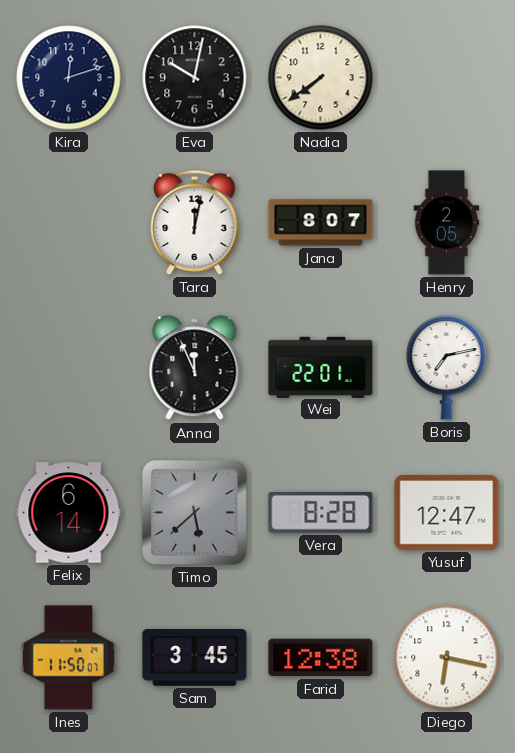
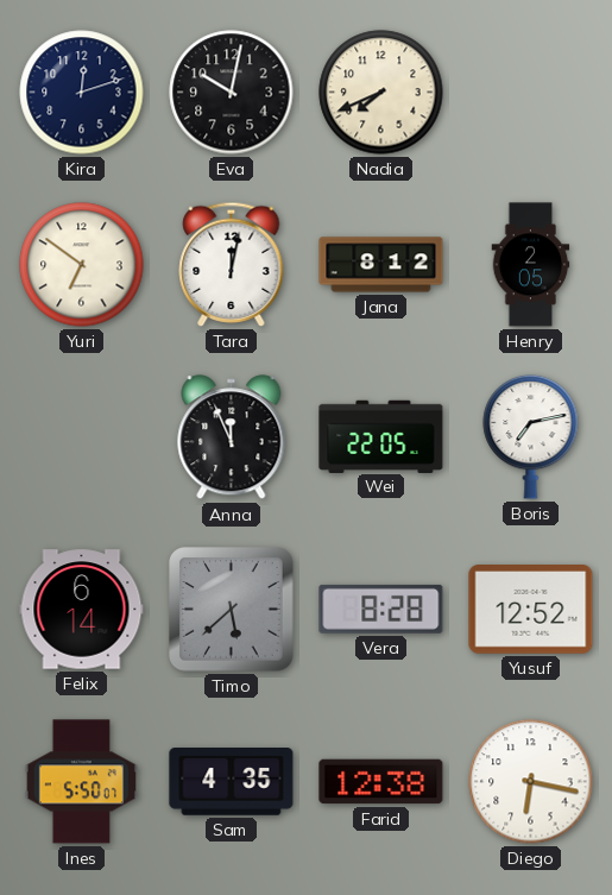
Nadia: 7:39 -> 7:41
Yuri: none -> 6:51
Jana: 8:07 -> 8:12
Wei: 22:01 -> 22:05
Yusuf: 12:47 -> 12:52
Ines: 11:50 -> 5:50
Sam: 3:45 -> 4:35
